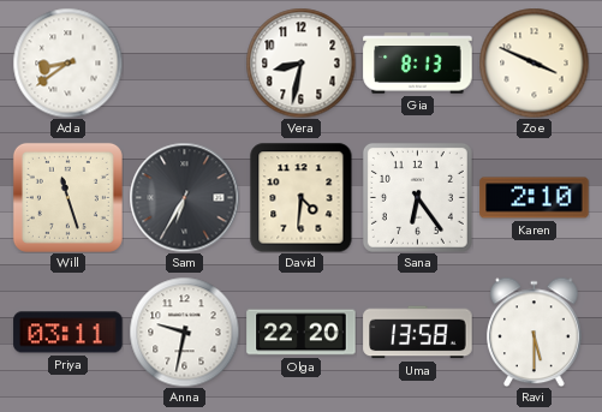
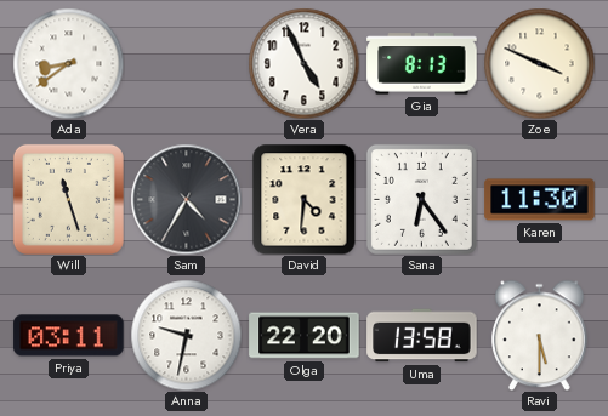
Vera: 8:32 -> 4:56
Sam: 6:35 -> 4:35
Karen: 2:10 -> 11:30
